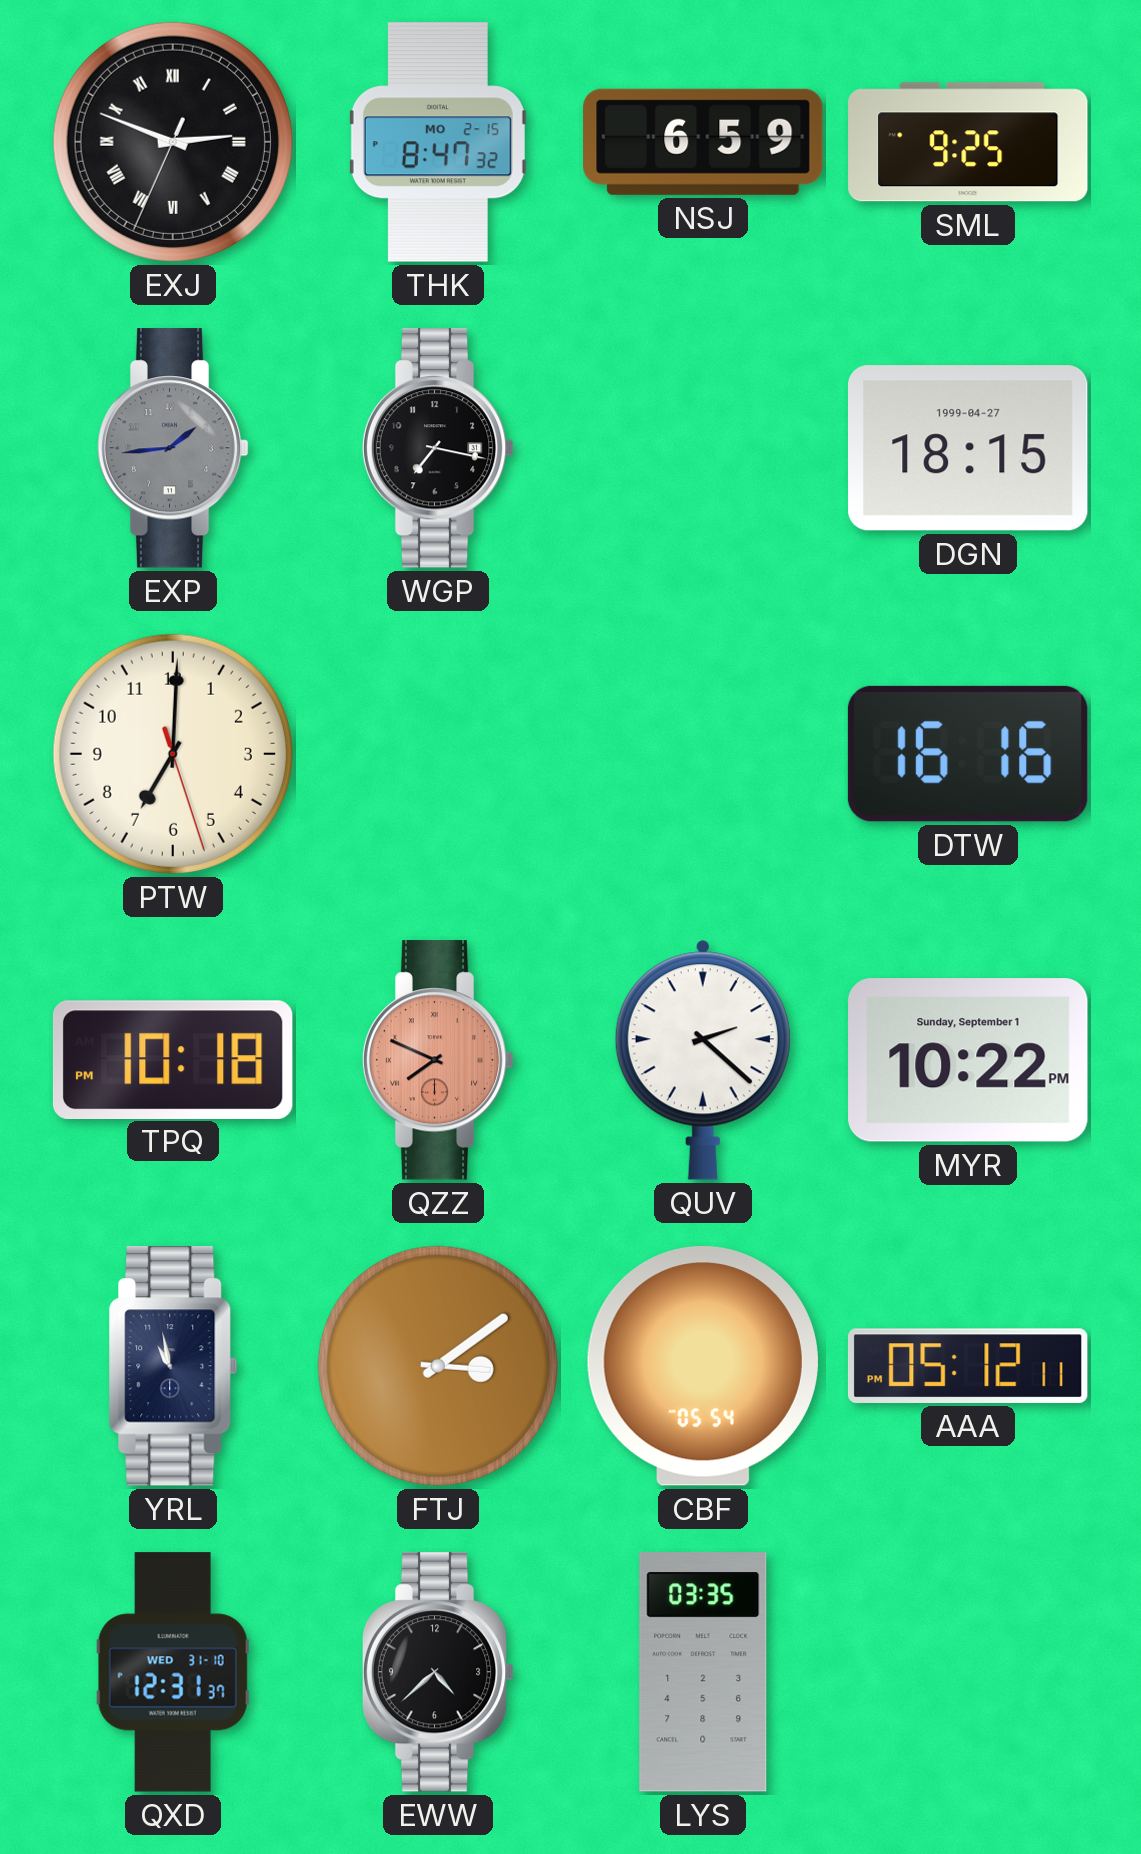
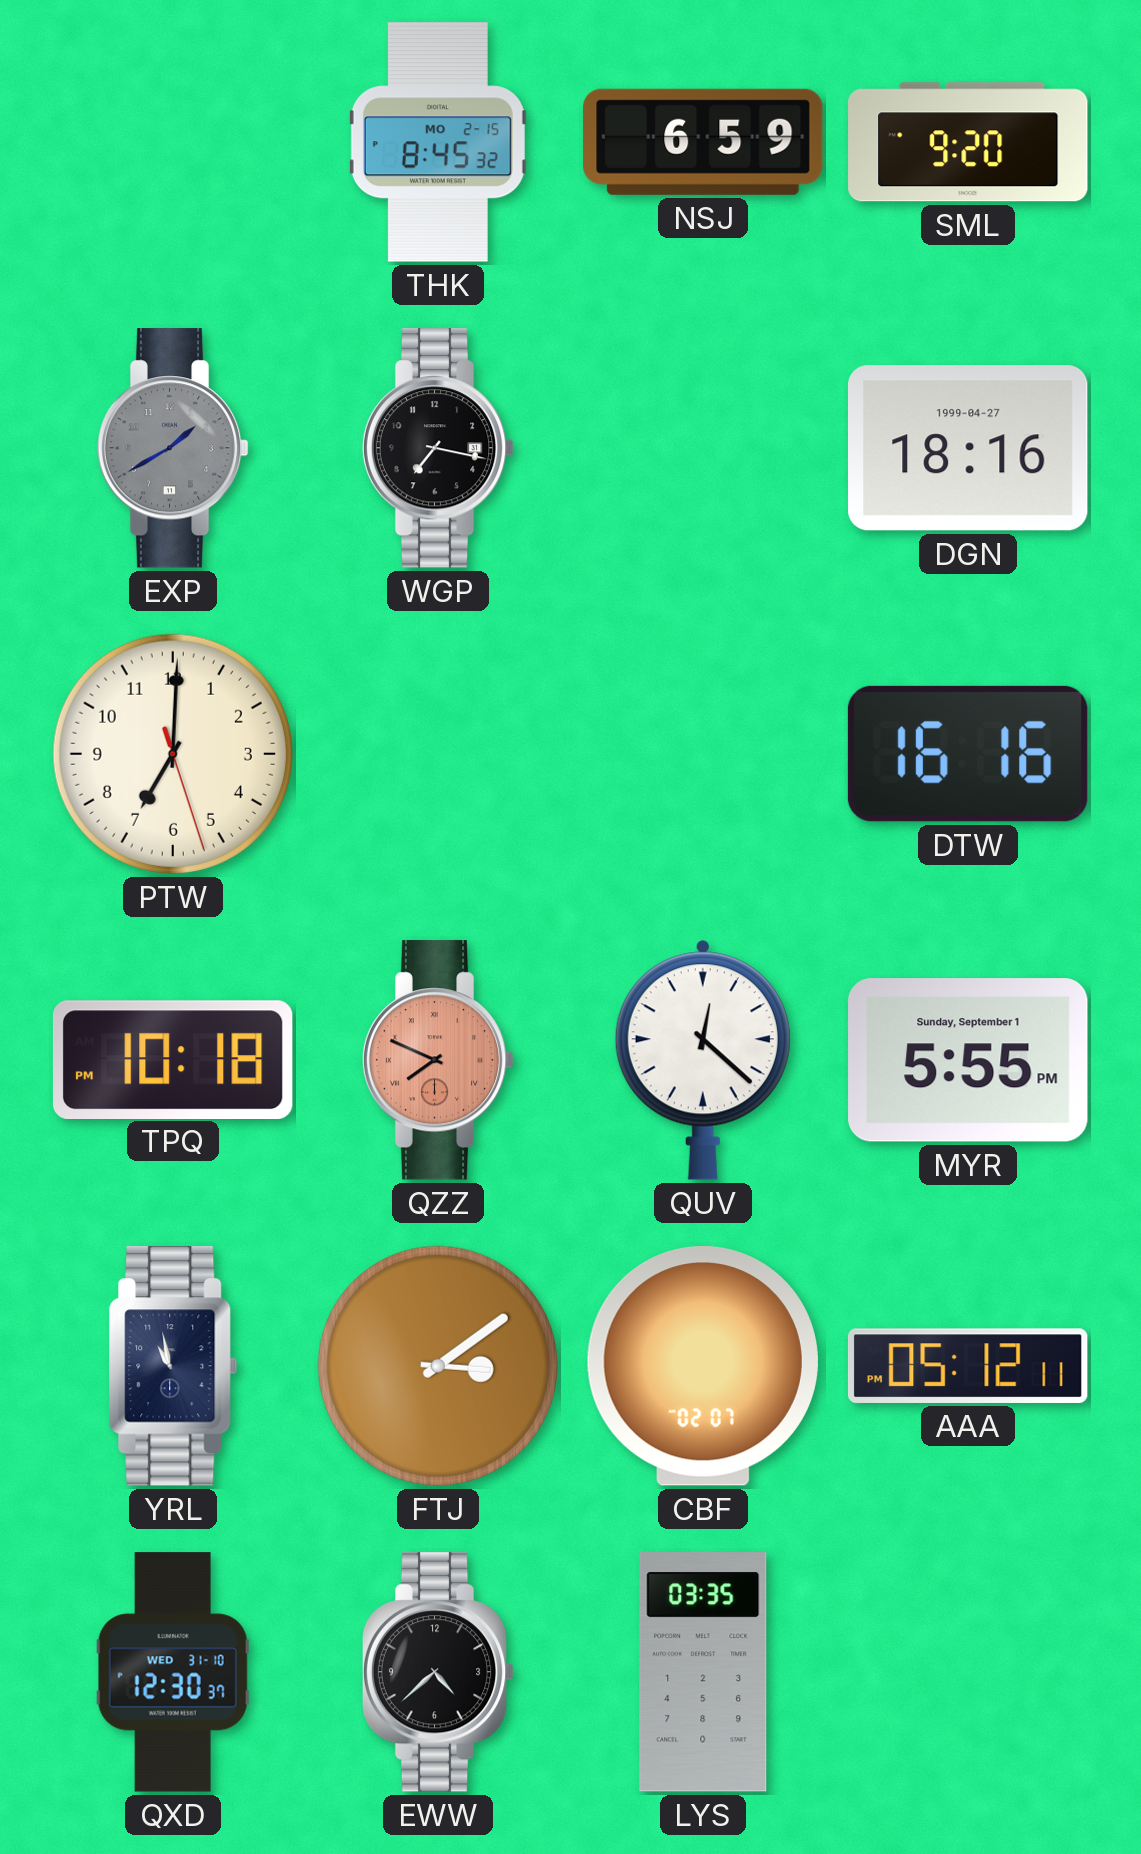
EXJ: 2:48 -> none
THK: 8:47 -> 8:45
SML: 9:25 -> 9:20
EXP: 1:44 -> 1:40
DGN: 18:15 -> 18:16
QUV: 2:22 -> 12:22
MYR: 10:22 -> 5:55
CBF: 05:54 -> 02:07
QXD: 12:31 -> 12:30
